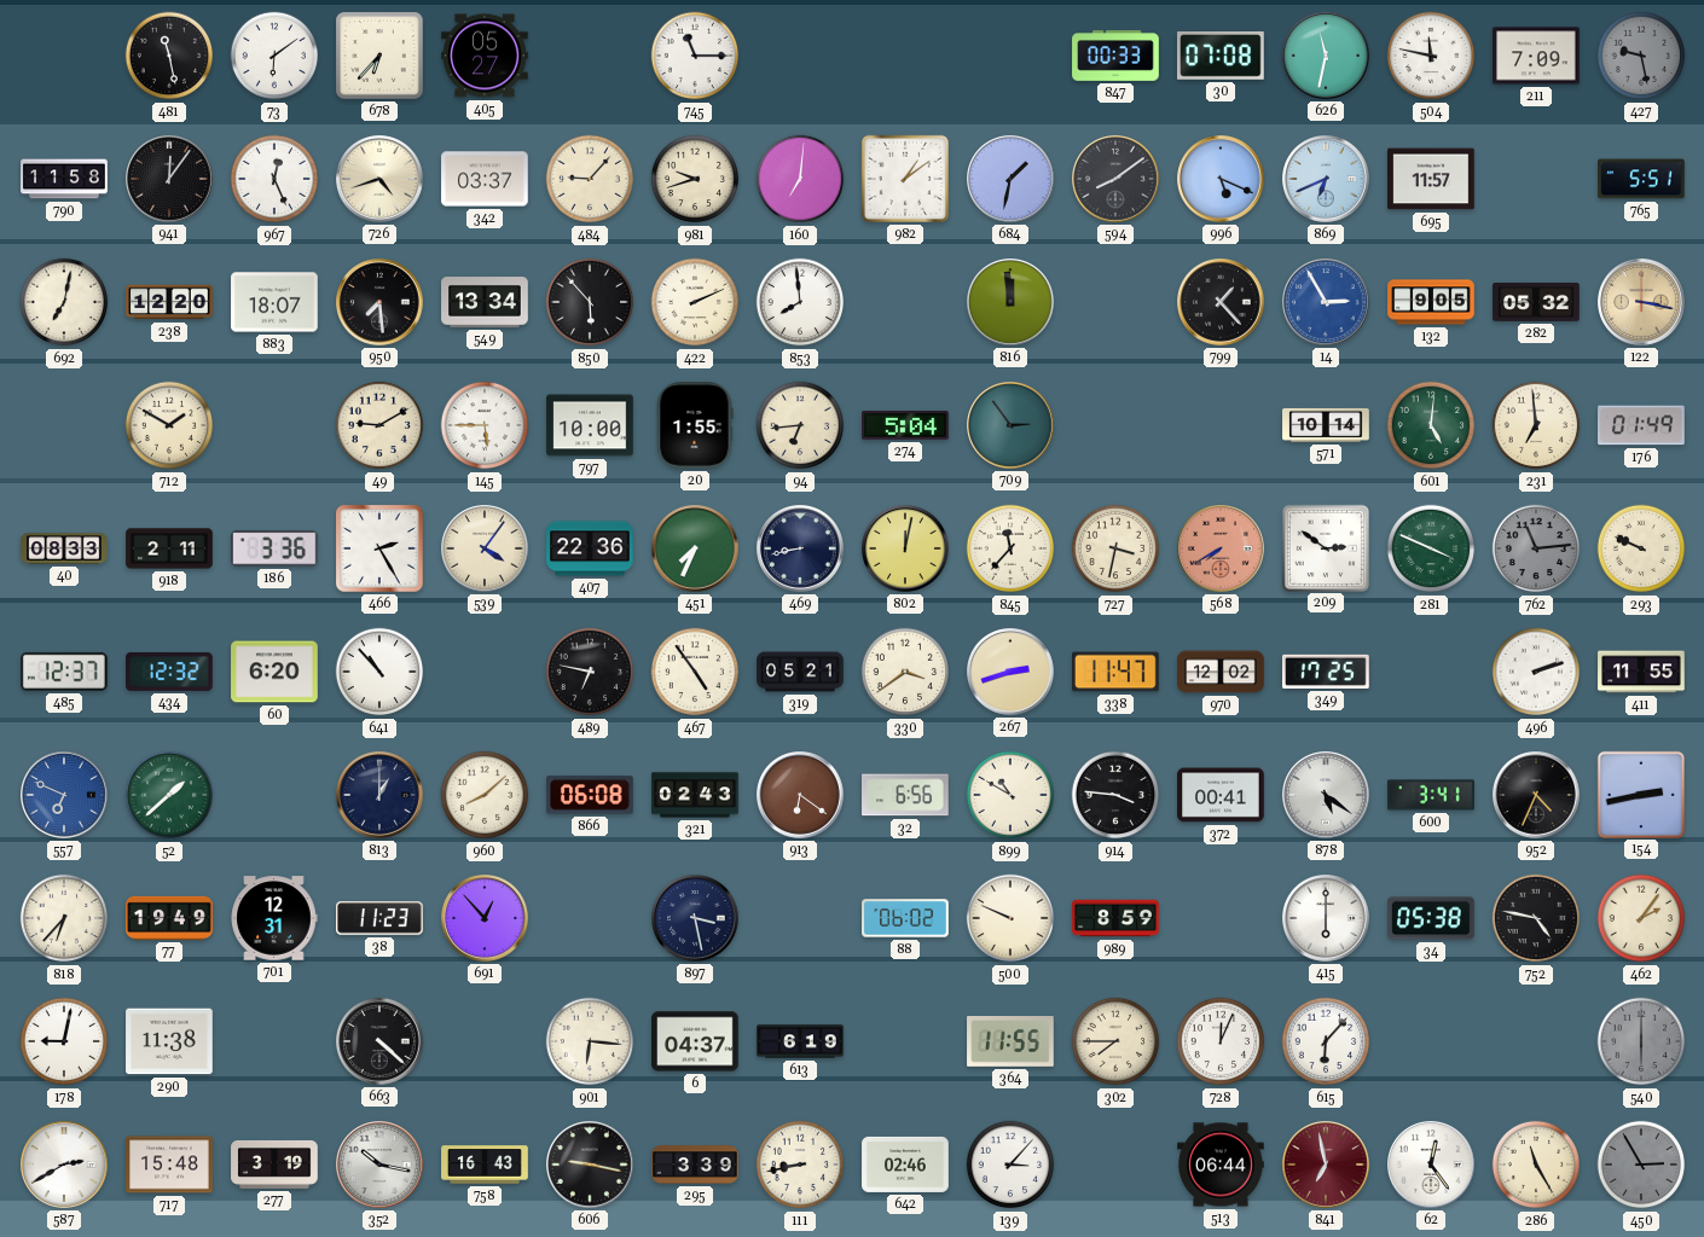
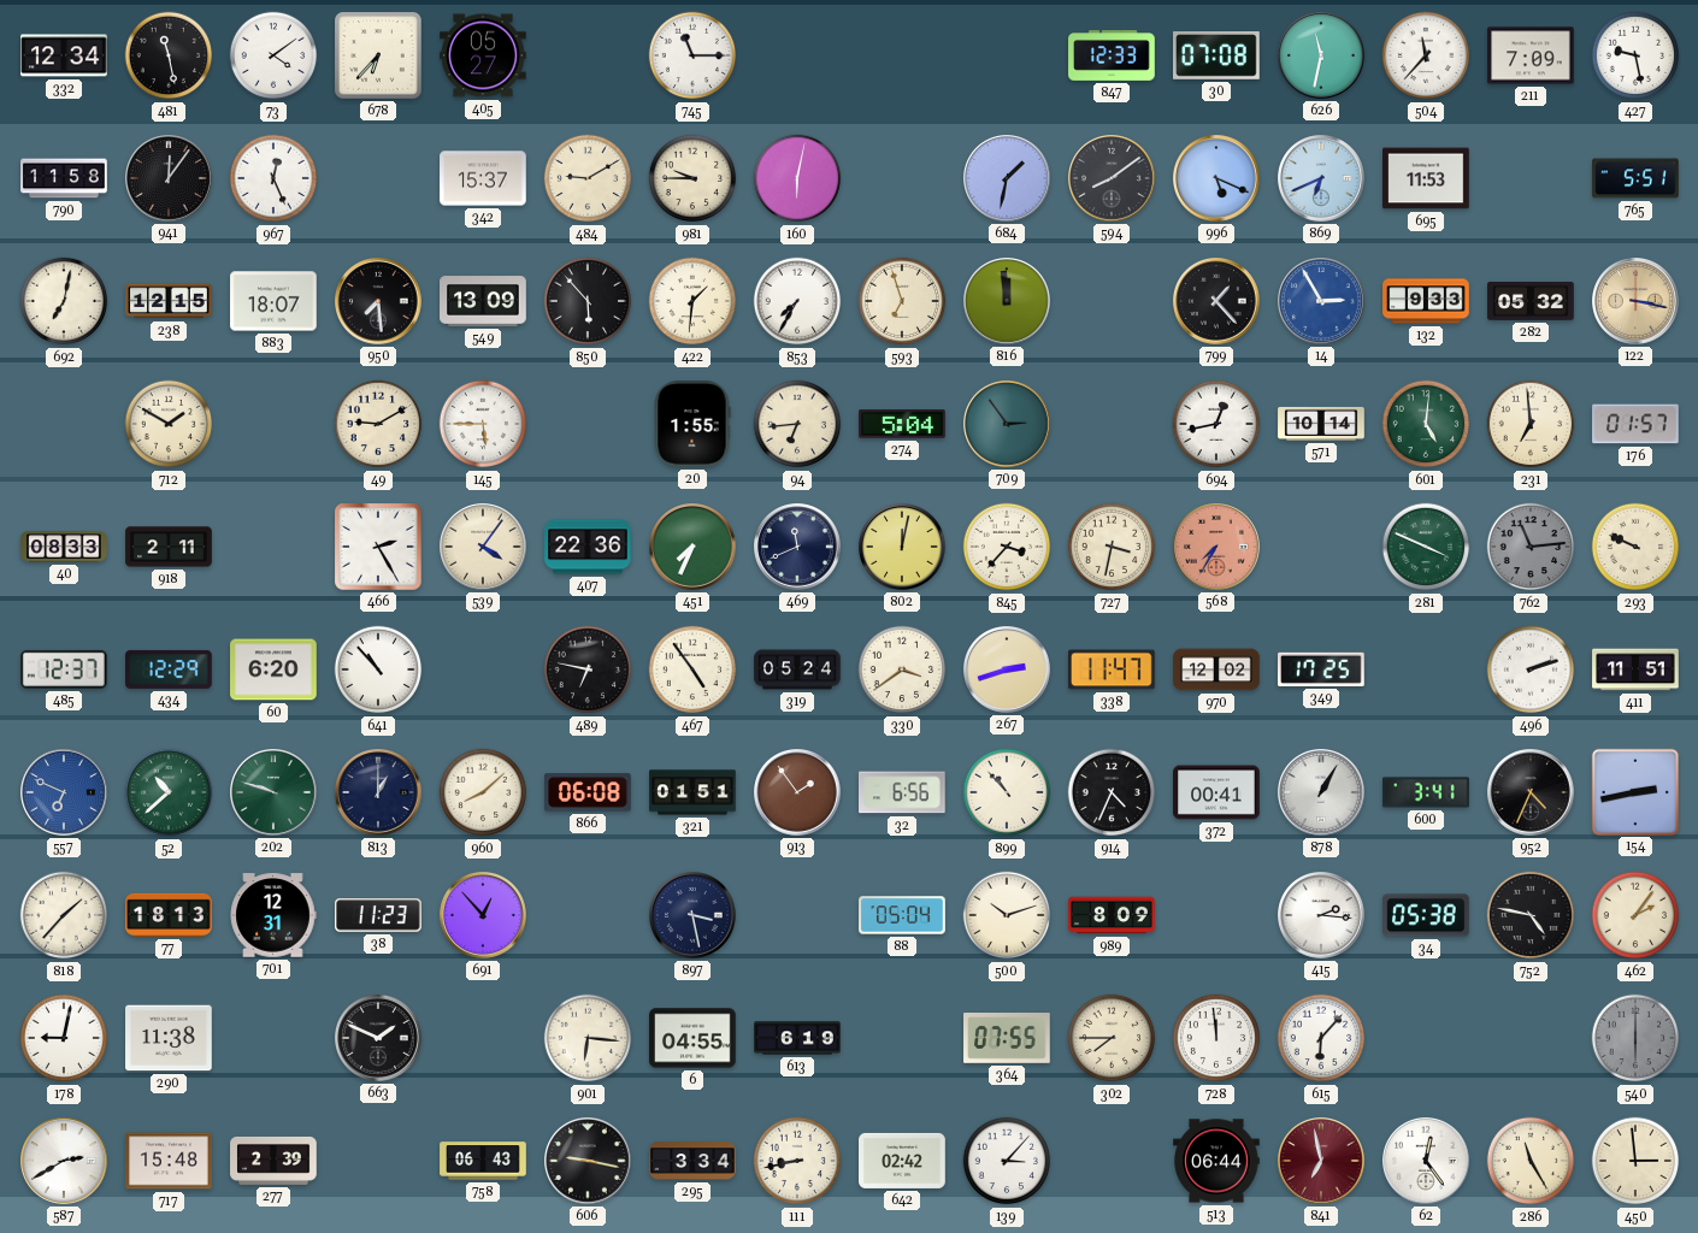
332: none -> 12:34
73: 6:09 -> 4:09
847: 00:33 -> 12:33
504: 11:47 -> 11:37
427 dial: grey -> white
726: 4:42 -> none
342: 03:37 -> 15:37
484: 9:07 -> 9:10
981: 9:42 -> 9:45
160: 7:01 -> 6:02
982: 1:09 -> none
695: 11:57 -> 11:53
238: 12:20 -> 12:15
549: 13:34 -> 13:09
422: 2:11 -> 1:31
853: 7:59 -> 7:35
593: none -> 6:57
132: 9:05 -> 9:33
797: 10:00 -> none
694: none -> 12:43
176: 01:49 -> 01:57
186: 3:36 -> none
469: 8:43 -> 11:41
845: 11:37 -> 3:37
568: 7:40 -> 7:35
209: 2:51 -> none
434: 12:32 -> 12:29
319: 05:21 -> 05:24
411: 11:55 -> 11:51
52: 1:38 -> 10:38
202: none -> 9:48
321: 02:43 -> 01:51
913: 6:21 -> 1:54
899: 10:50 -> 10:53
914: 3:46 -> 4:34
878: 5:21 -> 1:05
818: 6:37 -> 1:37
77: 19:49 -> 18:13
88: 06:02 -> 05:04
500: 9:49 -> 10:12
989: 8:59 -> 8:09
415: 6:00 -> 2:16
663: 4:22 -> 1:49
6: 04:37 -> 04:55
364: 11:55 -> 07:55
728: 12:04 -> 11:59
277: 3:19 -> 2:39
352: 10:17 -> none
758: 16:43 -> 06:43
295: 3:39 -> 3:34
642: 02:46 -> 02:42
450: 2:55 -> 2:59
450 dial: grey -> cream
